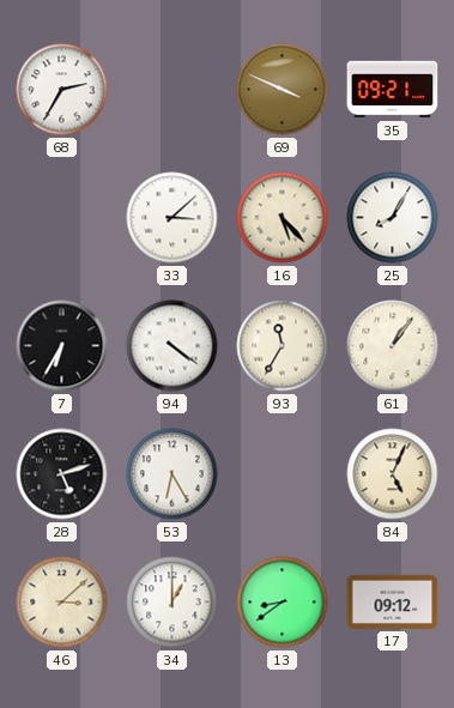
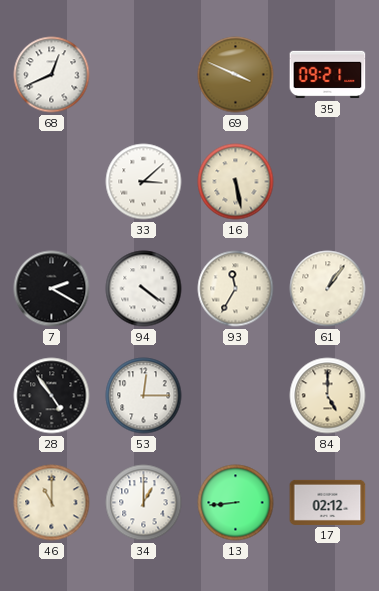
68: 2:35 -> 12:41
16: 5:23 -> 5:28
25: 8:05 -> none
7: 6:35 -> 2:20
28: 5:12 -> 4:54
53: 6:25 -> 12:15
84: 5:04 -> 5:00
46: 3:08 -> 11:00
13: 8:39 -> 8:44
17: 09:12 -> 02:12
